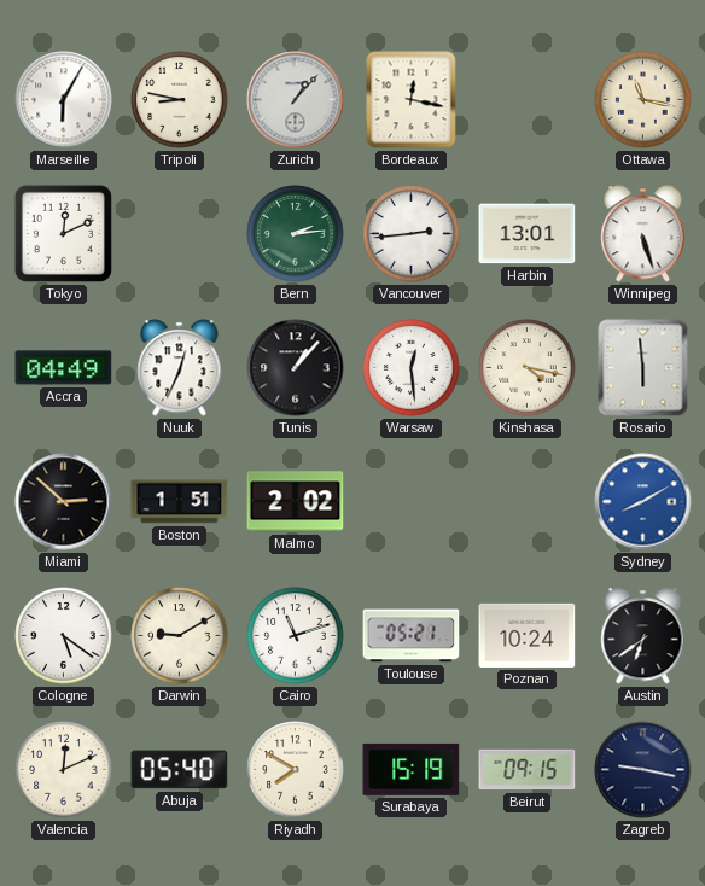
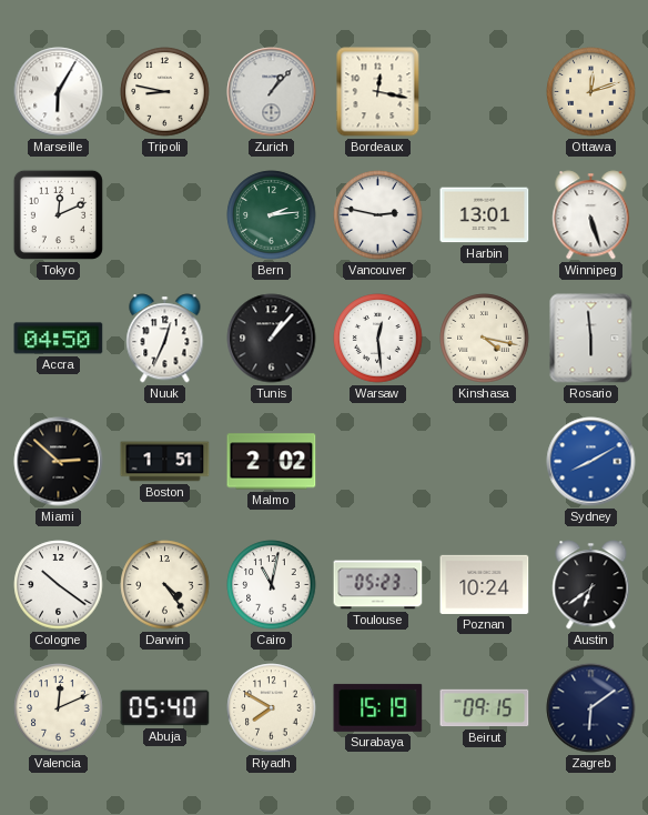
Ottawa: 11:17 -> 12:12
Vancouver: 2:44 -> 2:47
Accra: 04:49 -> 04:50
Cologne: 5:21 -> 10:21
Darwin: 9:10 -> 4:24
Cairo: 11:12 -> 11:02
Toulouse: 05:21 -> 05:23
Zagreb: 9:17 -> 6:09
